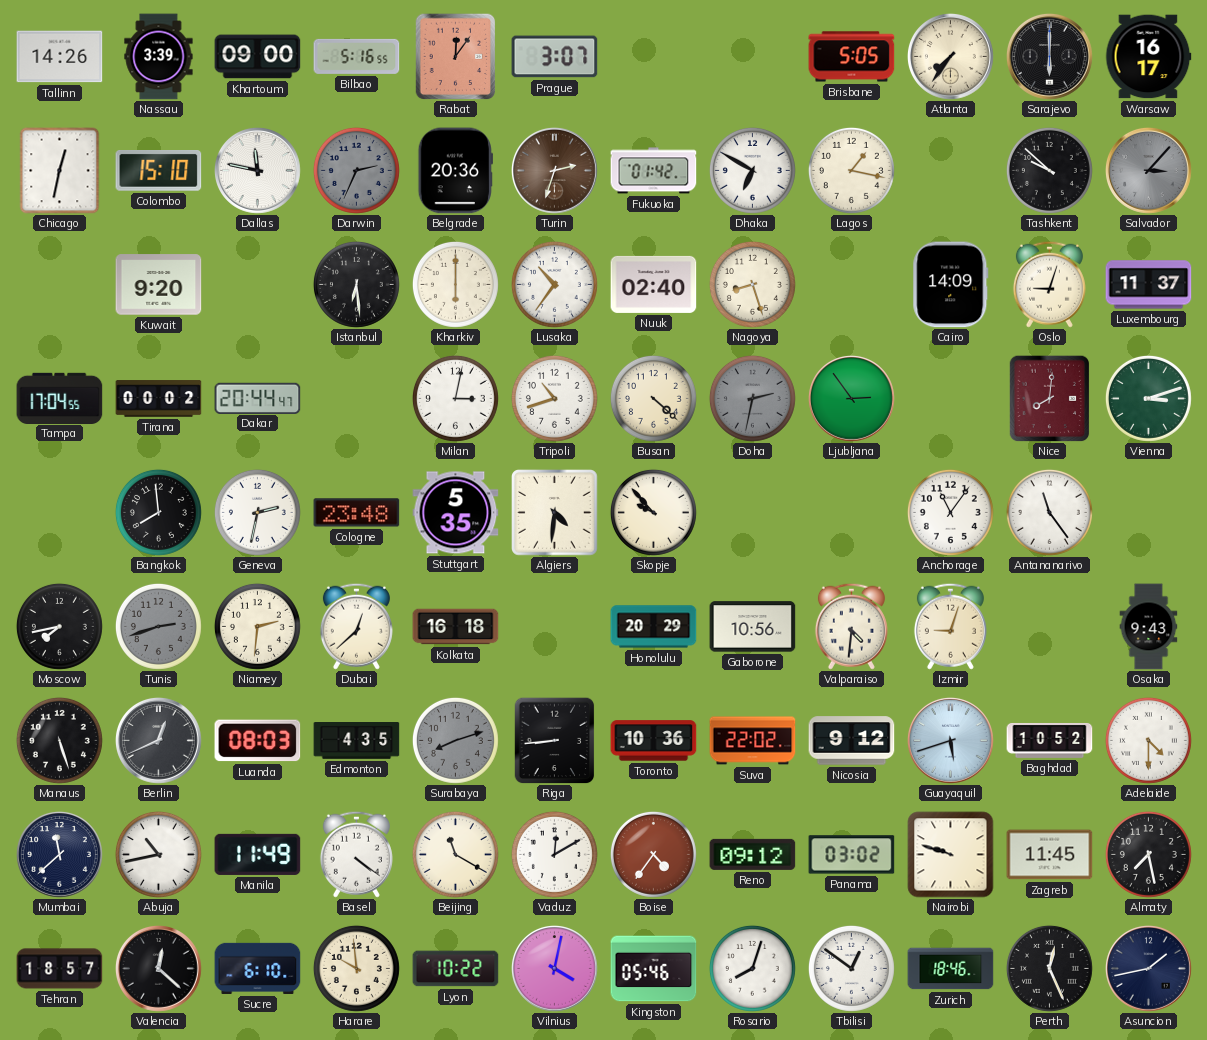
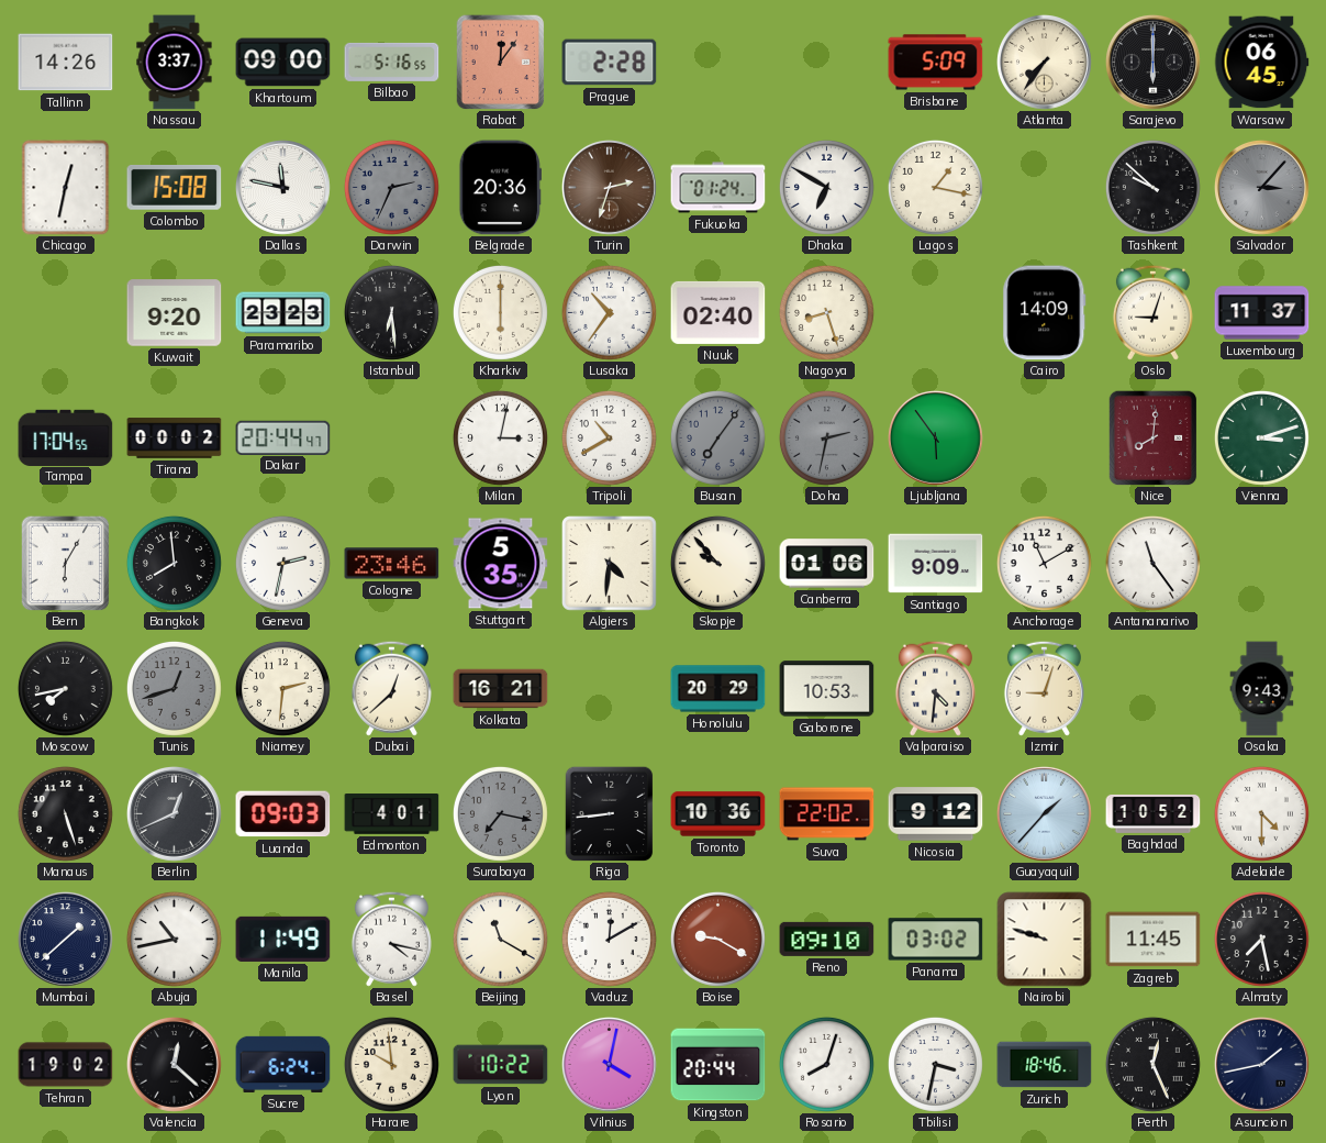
Nassau: 3:39 -> 3:37
Prague: 3:07 -> 2:28
Brisbane: 5:05 -> 5:09
Warsaw: 16:17 -> 06:45
Colombo: 15:10 -> 15:08
Fukuoka: 01:42 -> 01:24
Paramaribo: none -> 23:23
Tripoli: 10:42 -> 10:40
Busan: 4:22 -> 7:06
Busan dial: cream -> grey
Ljubljana: 2:54 -> 5:54
Bern: none -> 6:05
Cologne: 23:48 -> 23:46
Canberra: none -> 01:06
Santiago: none -> 9:09
Anchorage: 11:06 -> 11:10
Tunis: 2:42 -> 12:42
Kolkata: 16:18 -> 16:21
Gaborone: 10:56 -> 10:53
Luanda: 08:03 -> 09:03
Edmonton: 4:35 -> 4:01
Surabaya: 8:12 -> 7:17
Guayaquil: 5:42 -> 1:37
Mumbai: 11:38 -> 1:38
Basel: 4:21 -> 4:17
Boise: 4:36 -> 9:20
Reno: 09:12 -> 09:10
Tehran: 18:57 -> 19:02
Sucre: 6:10 -> 6:24
Kingston: 05:46 -> 20:44
Tbilisi: 12:51 -> 3:32
